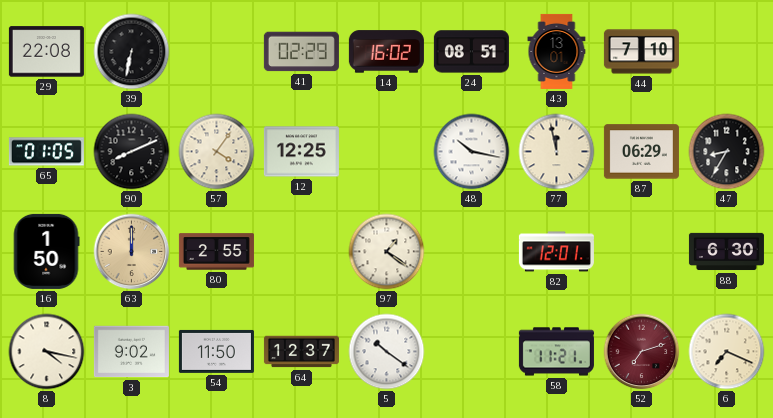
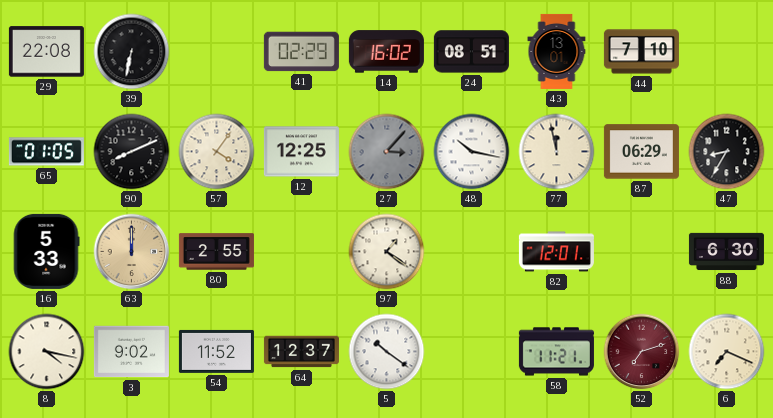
27: none -> 3:07
16: 1:50 -> 5:33
54: 11:50 -> 11:52
